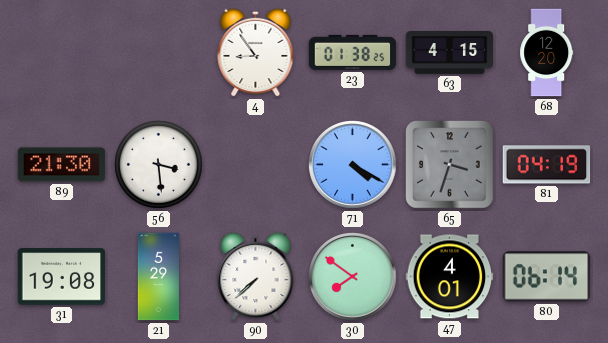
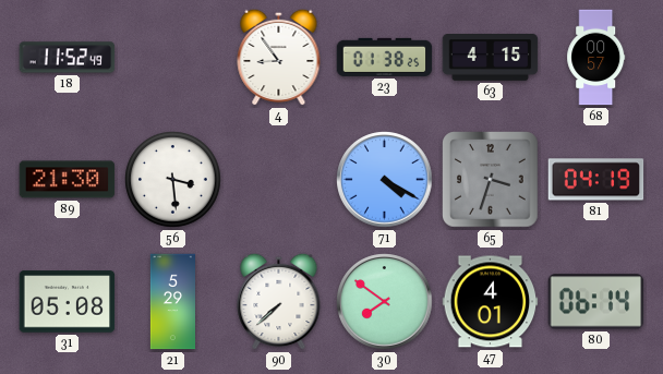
18: none -> 11:52
68: 12:20 -> 00:57
31: 19:08 -> 05:08
